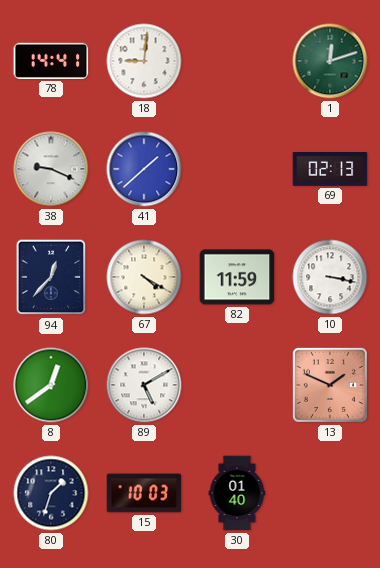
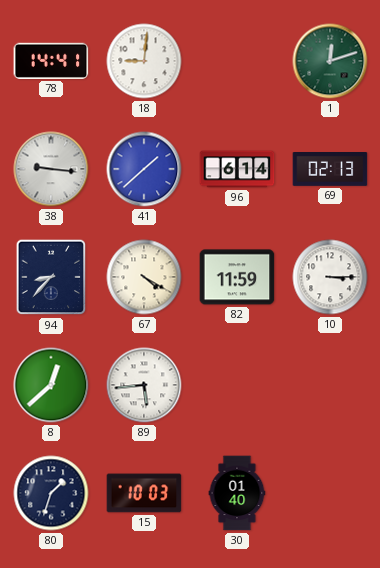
38: 9:19 -> 9:16
96: none -> 6:14
94: 12:37 -> 8:37
10: 3:17 -> 3:15
8: 12:39 -> 12:38
89: 5:10 -> 5:44
13: 1:49 -> none
